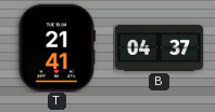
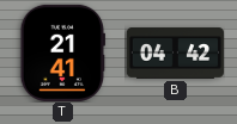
B: 04:37 -> 04:42
